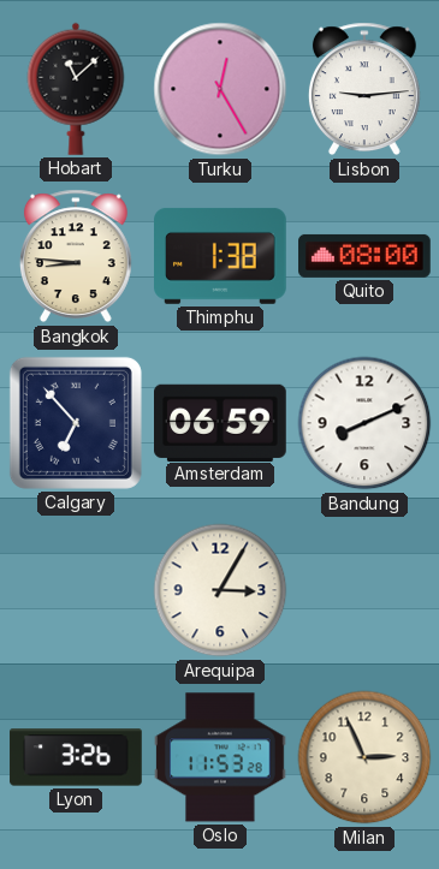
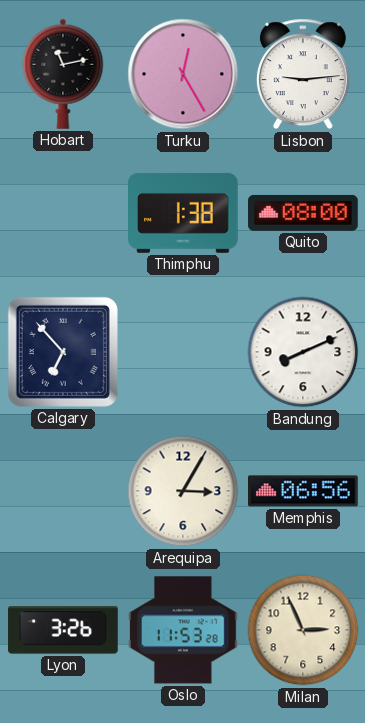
Hobart: 11:08 -> 11:13
Bangkok: 8:46 -> none
Amsterdam: 06:59 -> none
Memphis: none -> 06:56
